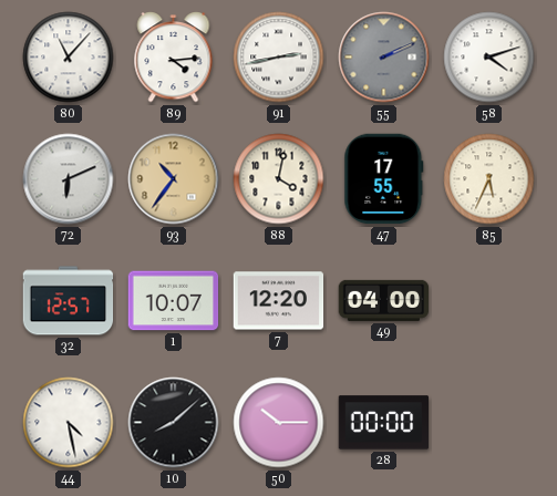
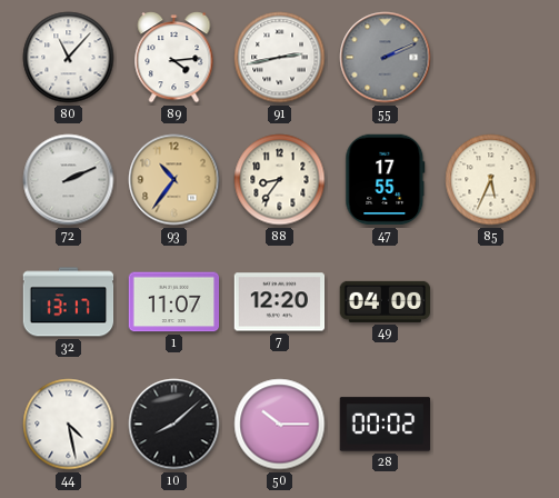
58: 4:12 -> none
72: 6:11 -> 2:11
88: 4:02 -> 8:36
32: 12:57 -> 13:17
1: 10:07 -> 11:07
28: 00:00 -> 00:02
